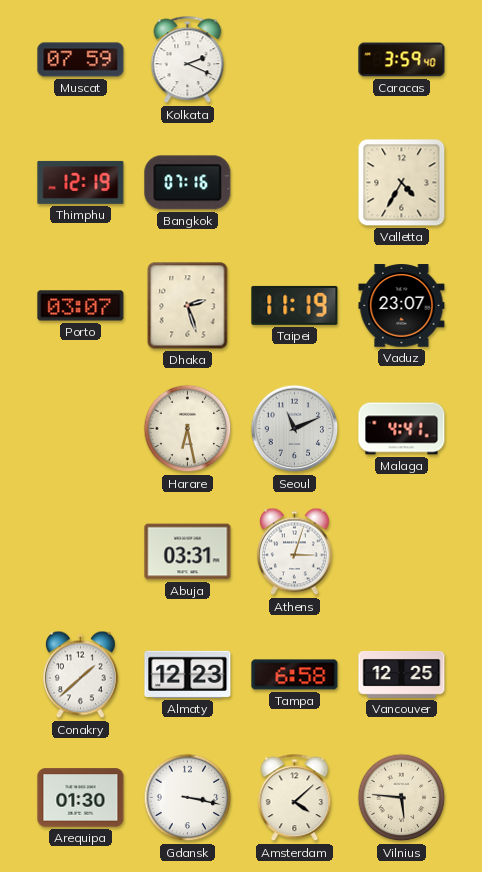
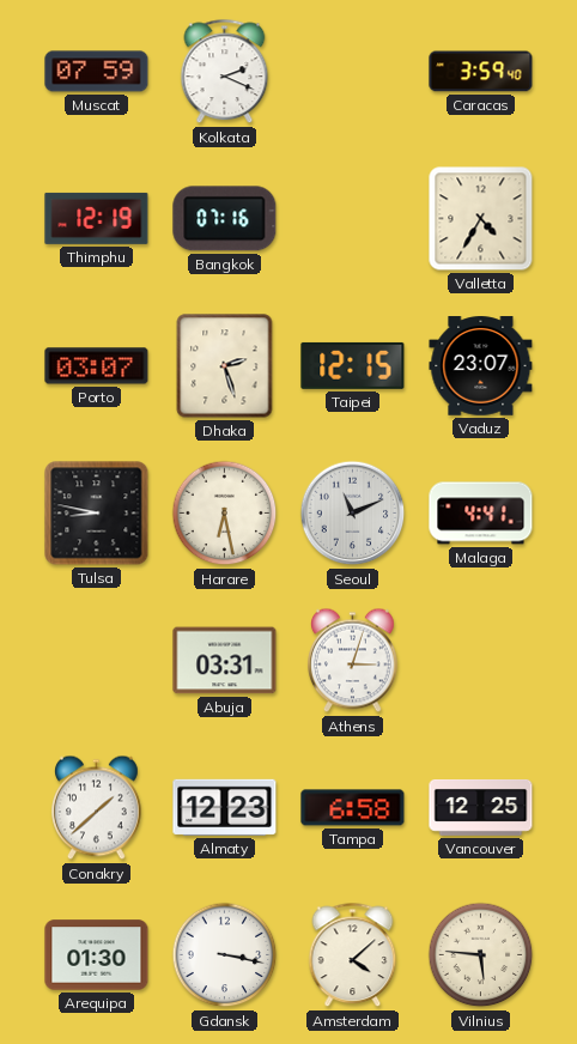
Taipei: 11:19 -> 12:15
Tulsa: none -> 8:47
